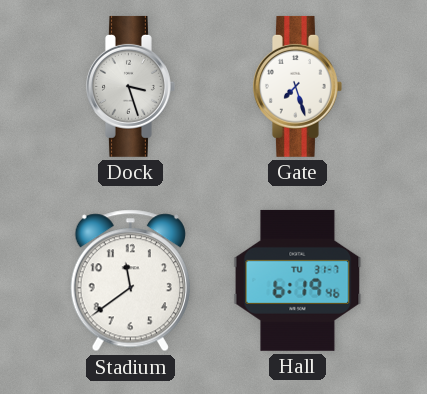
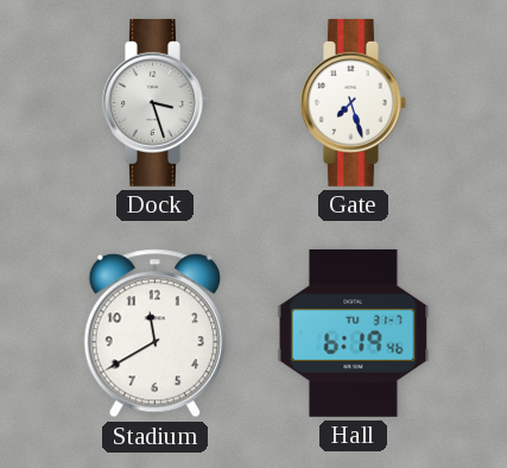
Stadium: 11:39 -> 11:40
